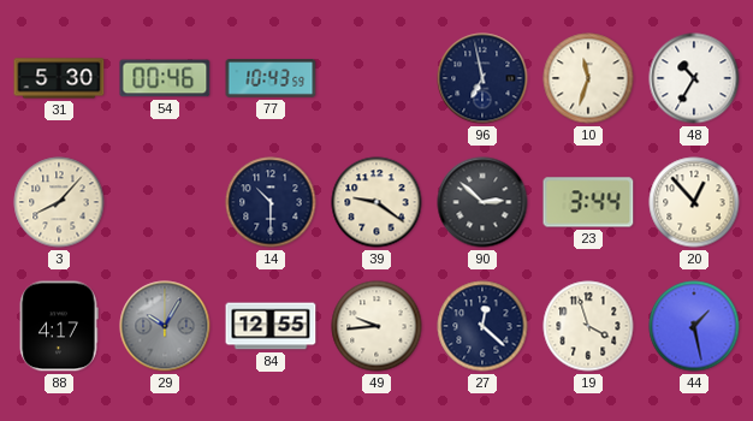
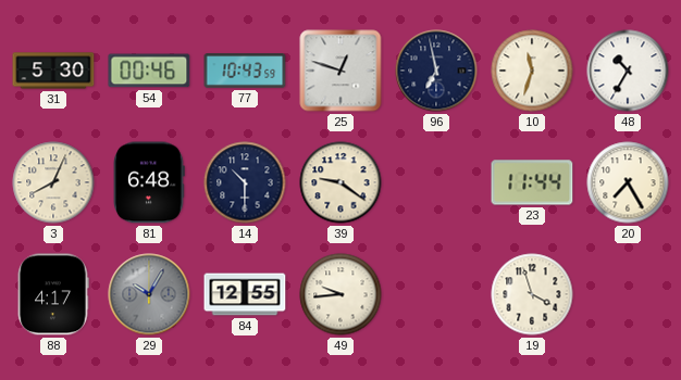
25: none -> 12:48
3: 8:07 -> 8:04
81: none -> 6:48
90: 2:52 -> none
23: 3:44 -> 11:44
20: 12:53 -> 7:25
27: 12:22 -> none
44: 1:28 -> none
